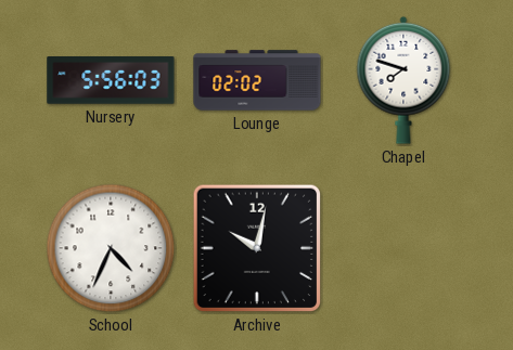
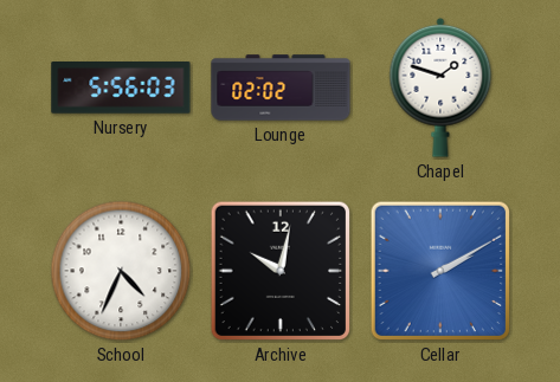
Chapel: 7:48 -> 1:48
Cellar: none -> 2:10
